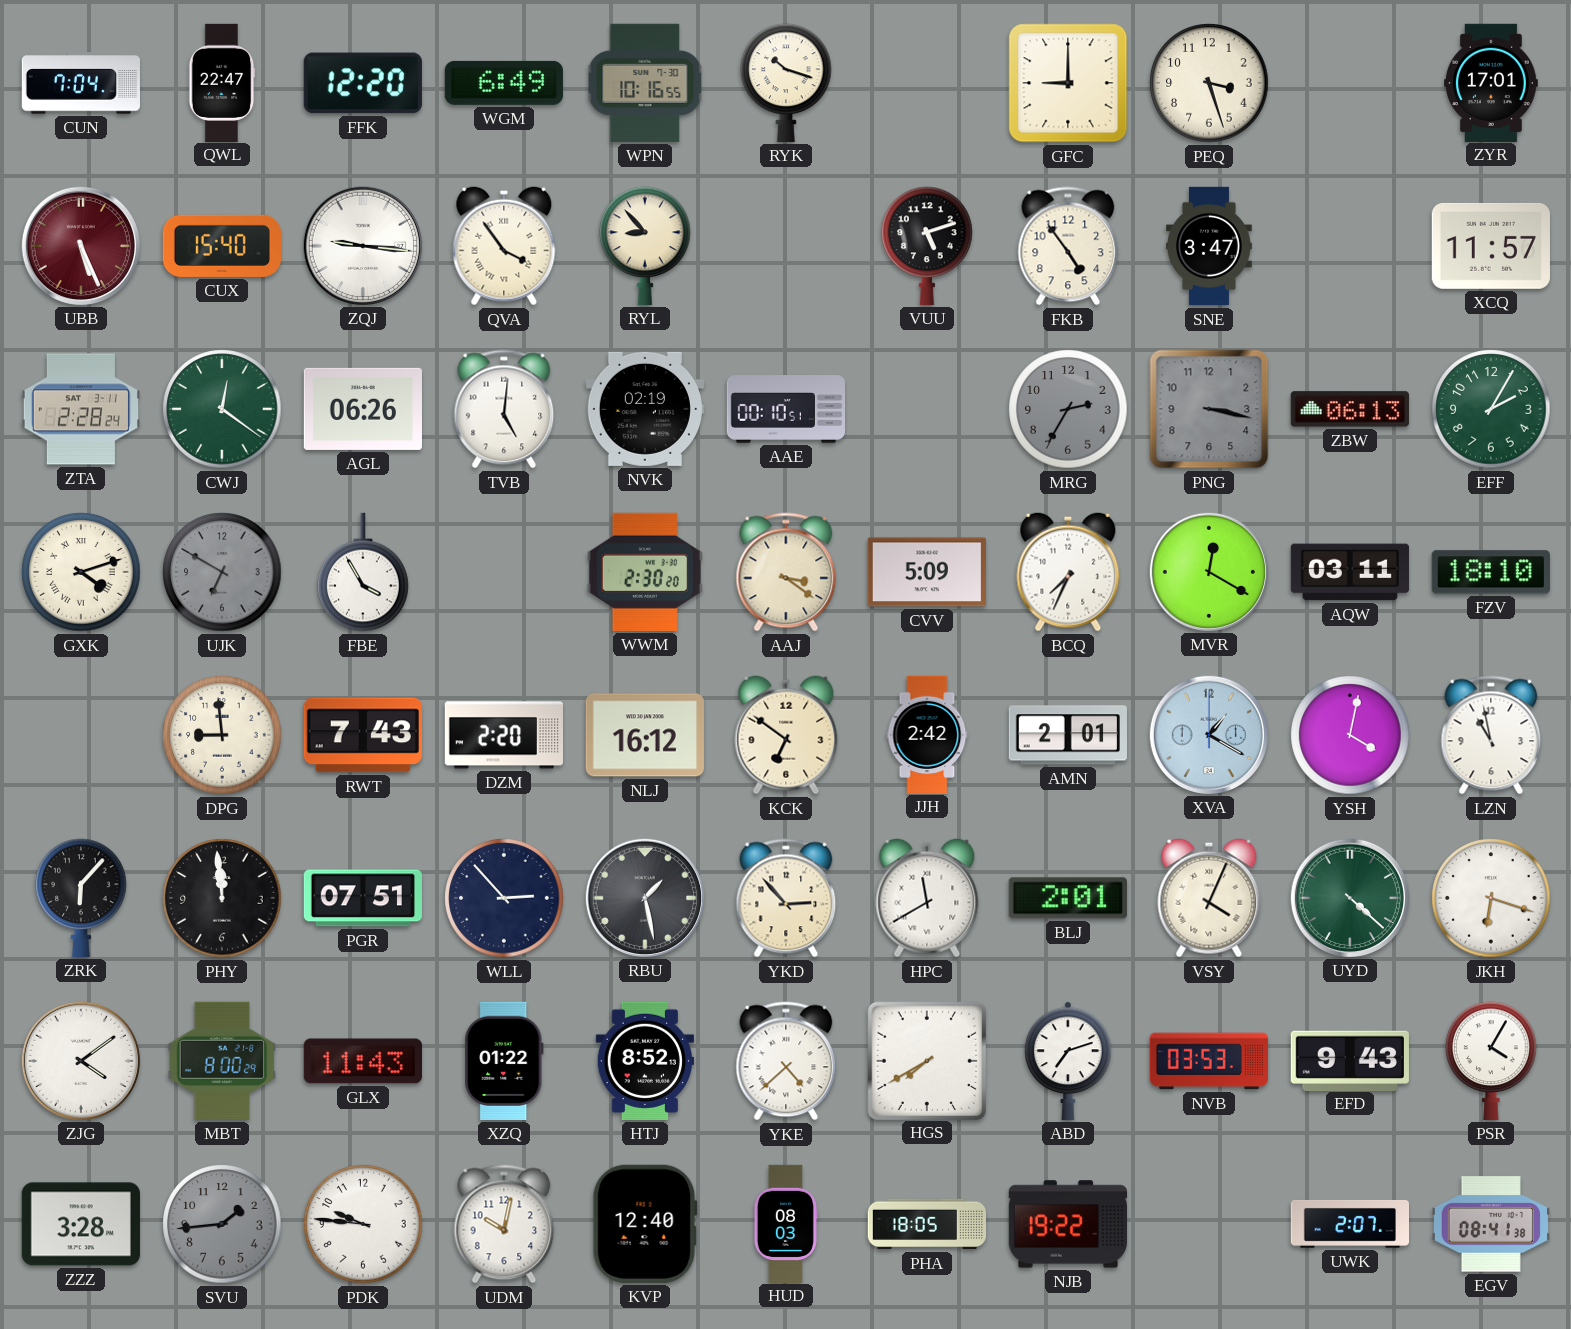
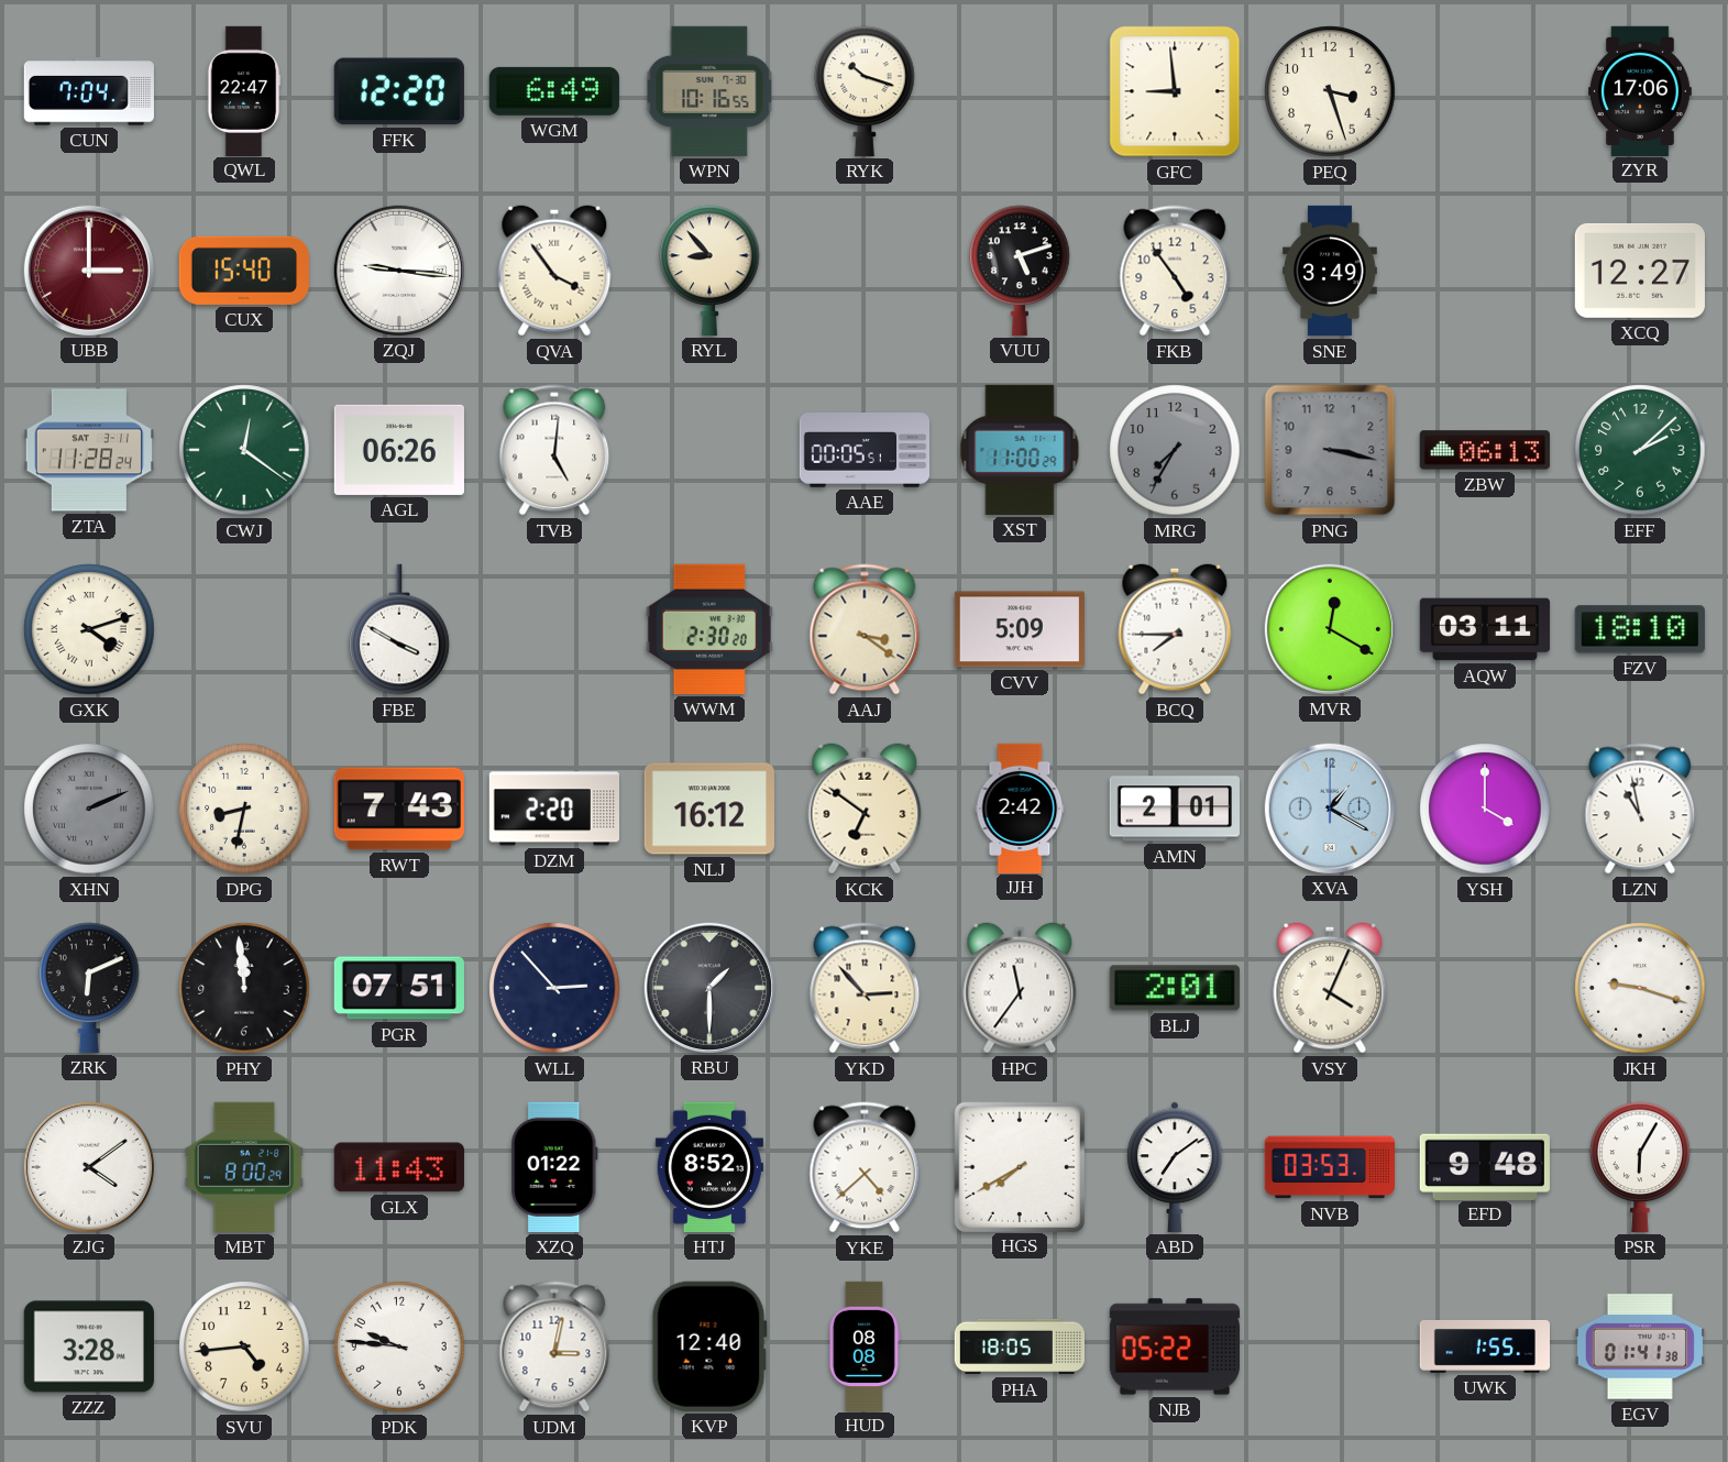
GFC: 9:00 -> 8:59
ZYR: 17:01 -> 17:06
UBB: 5:26 -> 3:00
SNE: 3:47 -> 3:49
XCQ: 11:57 -> 12:27
ZTA: 2:28 -> 11:28
NVK: 02:19 -> none
AAE: 00:10 -> 00:05
XST: none -> 11:00
MRG: 2:35 -> 7:35
EFF: 2:05 -> 2:08
UJK: 6:50 -> none
FBE: 3:55 -> 3:50
BCQ: 7:34 -> 7:45
XHN: none -> 2:11
DPG: 8:59 -> 8:32
YSH: 4:02 -> 4:00
ZRK: 6:07 -> 6:11
RBU: 1:28 -> 1:30
HPC: 11:40 -> 11:36
UYD: 4:22 -> none
JKH: 6:18 -> 9:18
ABD: 7:12 -> 7:09
EFD: 9:43 -> 9:48
PSR: 4:05 -> 6:05
SVU: 1:44 -> 4:44
SVU dial: grey -> cream
UDM: 10:02 -> 3:02
HUD: 08:03 -> 08:08
NJB: 19:22 -> 05:22
UWK: 2:07 -> 1:55
EGV: 08:41 -> 01:41
